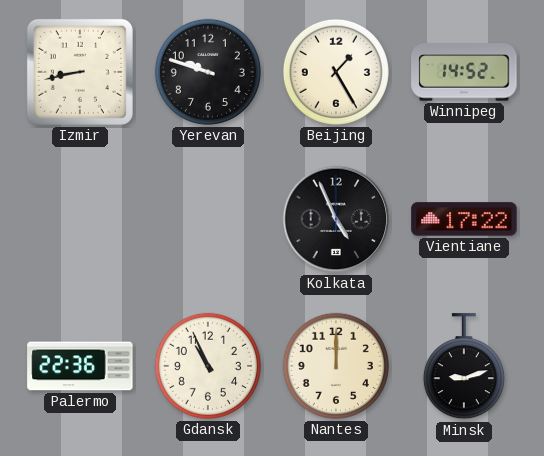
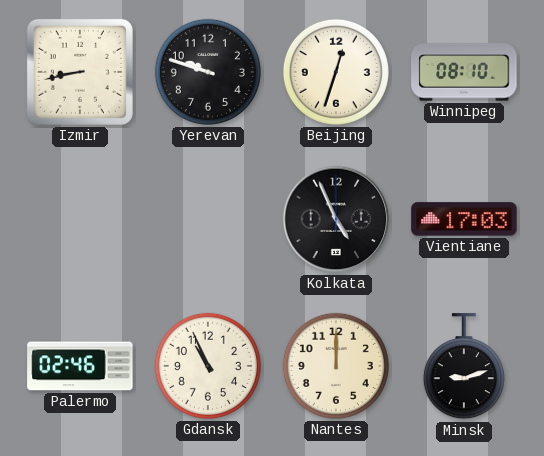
Beijing: 1:25 -> 12:33
Winnipeg: 14:52 -> 08:10
Vientiane: 17:22 -> 17:03
Palermo: 22:36 -> 02:46
